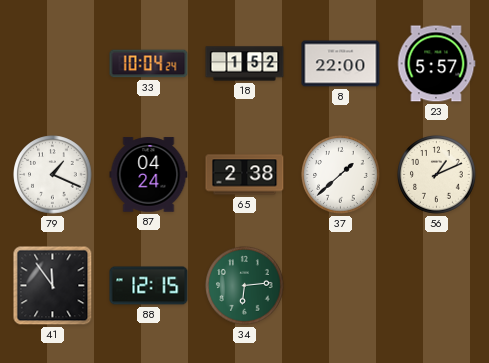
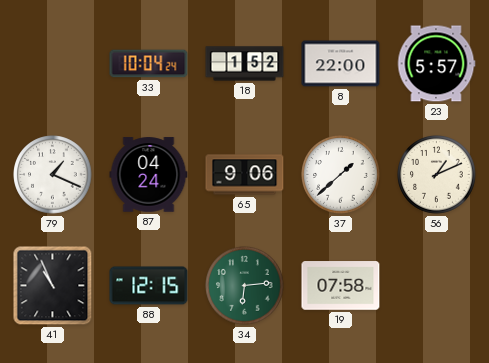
65: 2:38 -> 9:06
41: 11:54 -> 10:56
19: none -> 07:58
